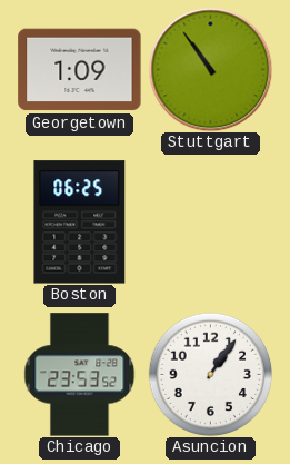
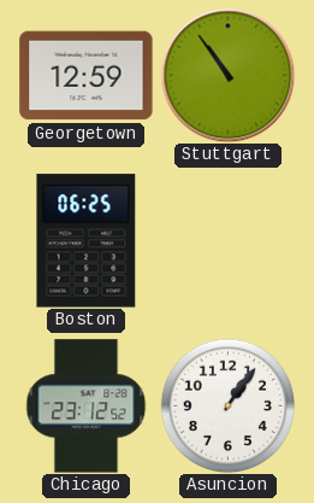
Georgetown: 1:09 -> 12:59
Chicago: 23:53 -> 23:12
